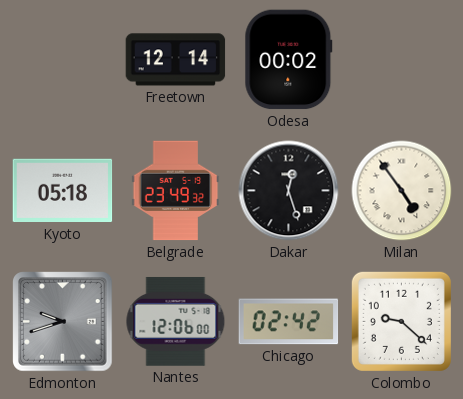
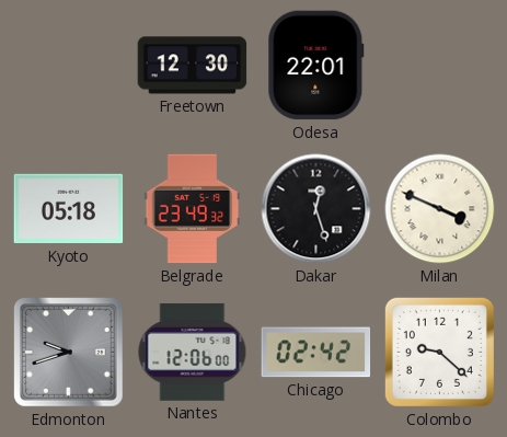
Freetown: 12:14 -> 12:30
Odesa: 00:02 -> 22:01
Milan: 4:54 -> 3:49
